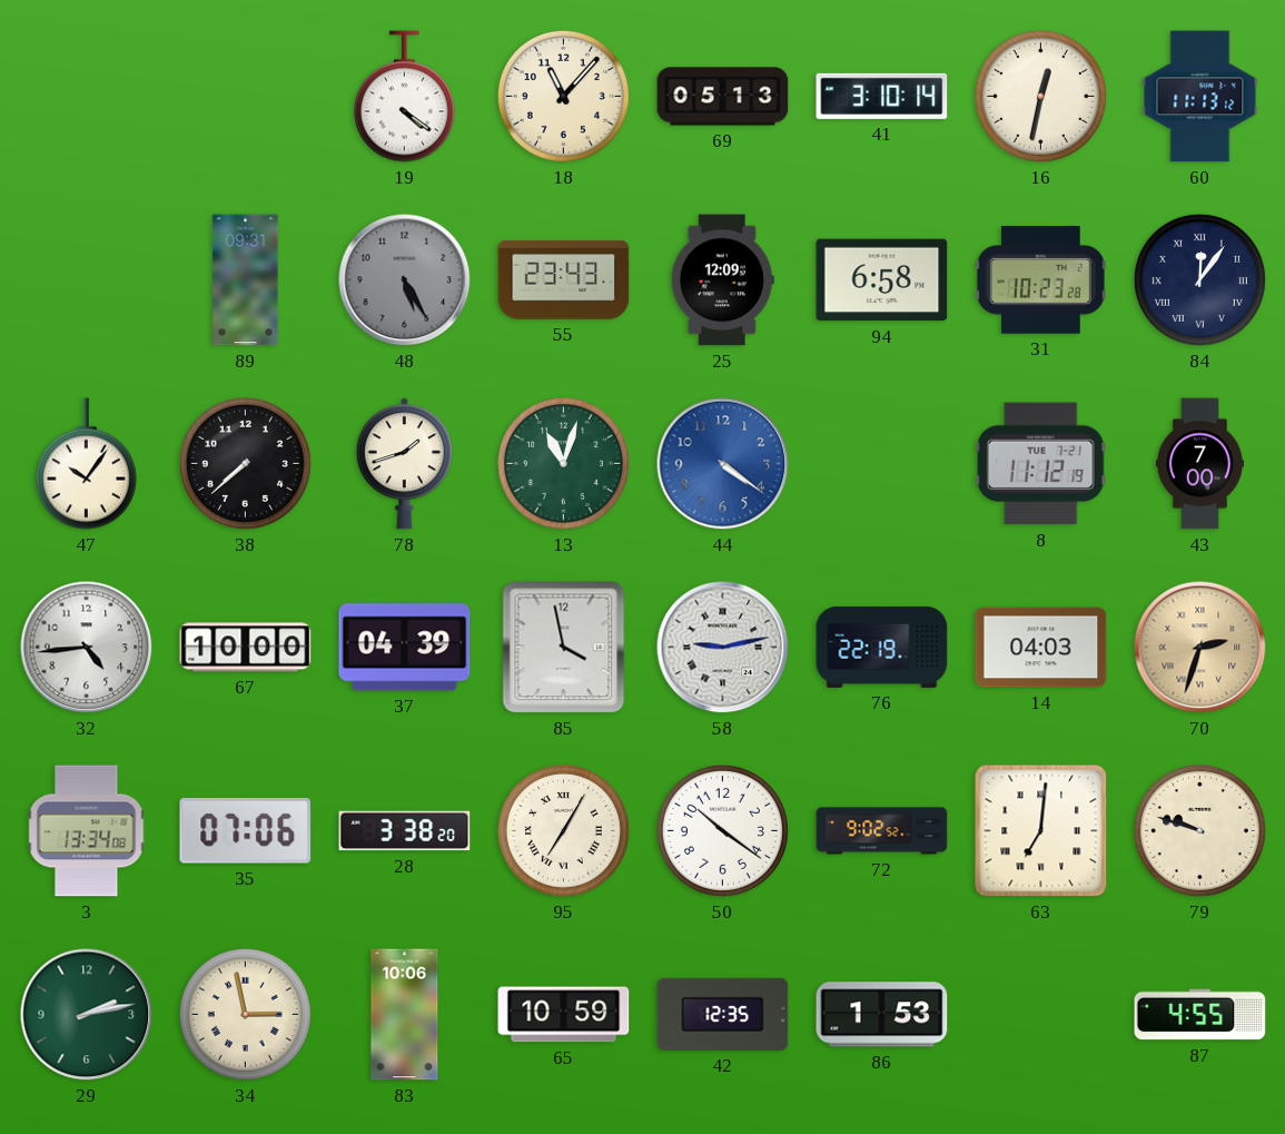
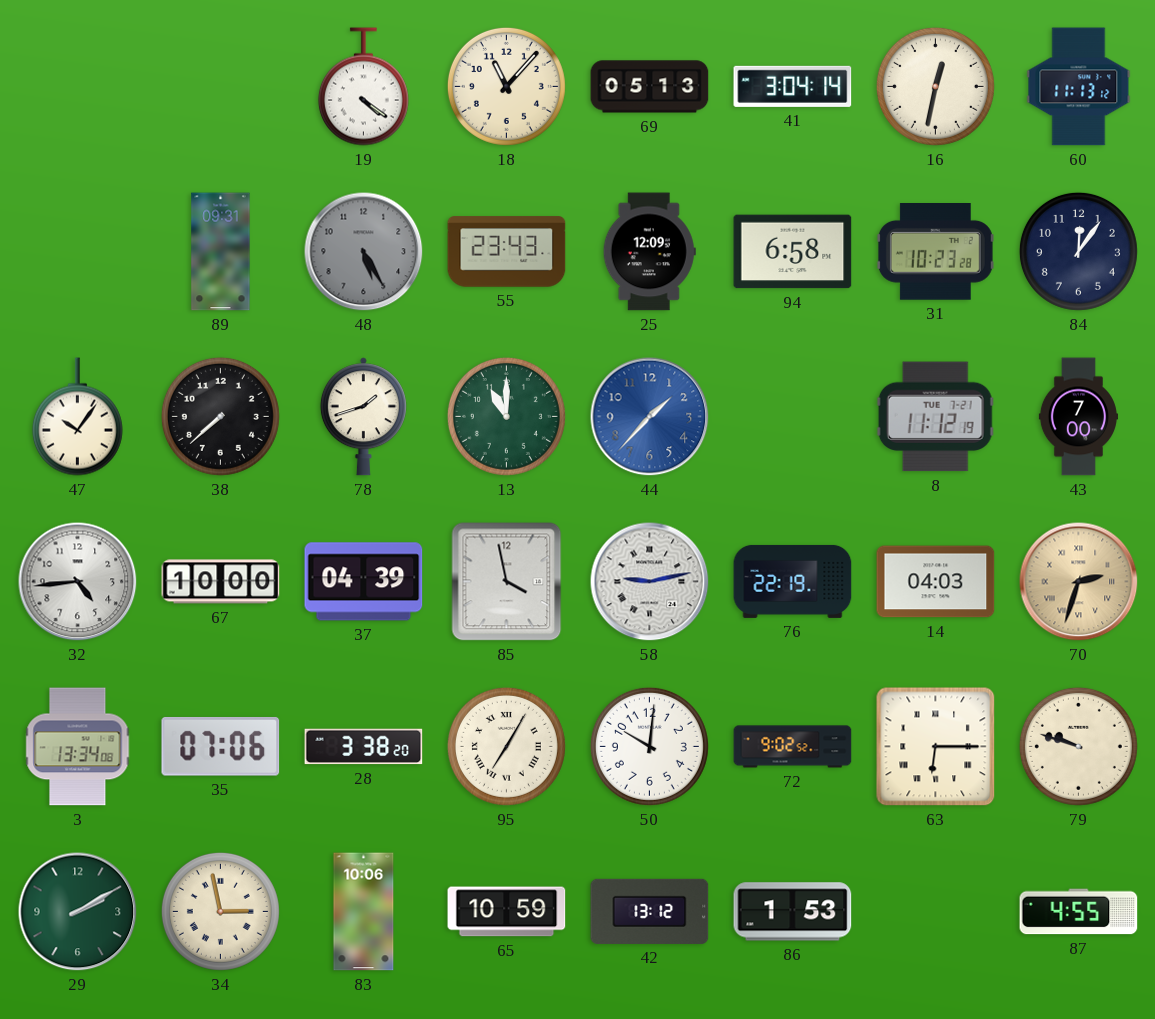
41: 3:10 -> 3:04
84 numerals: Roman -> Arabic
13: 11:03 -> 11:00
44: 4:21 -> 1:37
50: 10:21 -> 10:01
63: 7:01 -> 6:15
29: 2:13 -> 2:10
42: 12:35 -> 13:12
